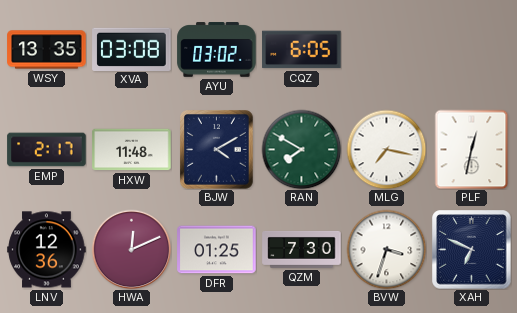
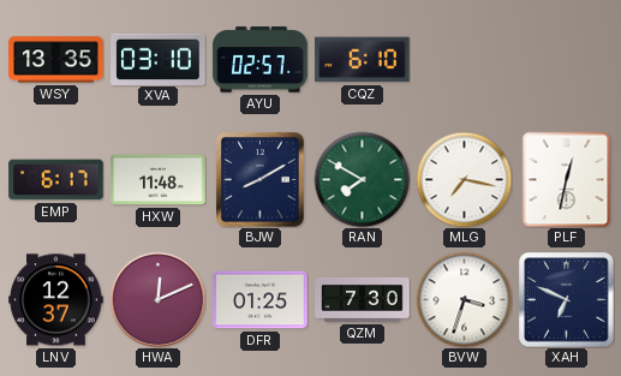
XVA: 03:08 -> 03:10
AYU: 03:02 -> 02:57
CQZ: 6:05 -> 6:10
EMP: 2:17 -> 6:17
BJW: 4:10 -> 8:10
LNV: 12:36 -> 12:37
